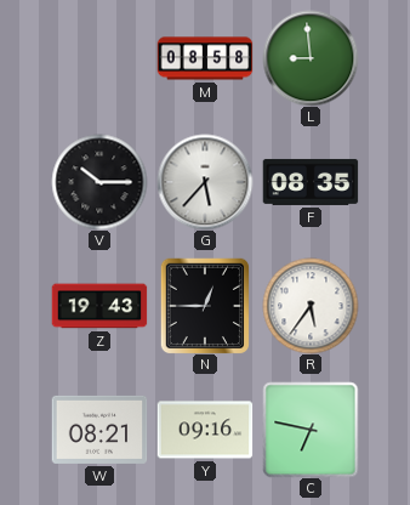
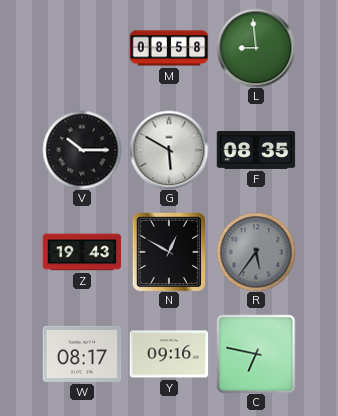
G: 5:37 -> 5:50
N: 12:45 -> 12:50
R dial: white -> grey
W: 08:21 -> 08:17
